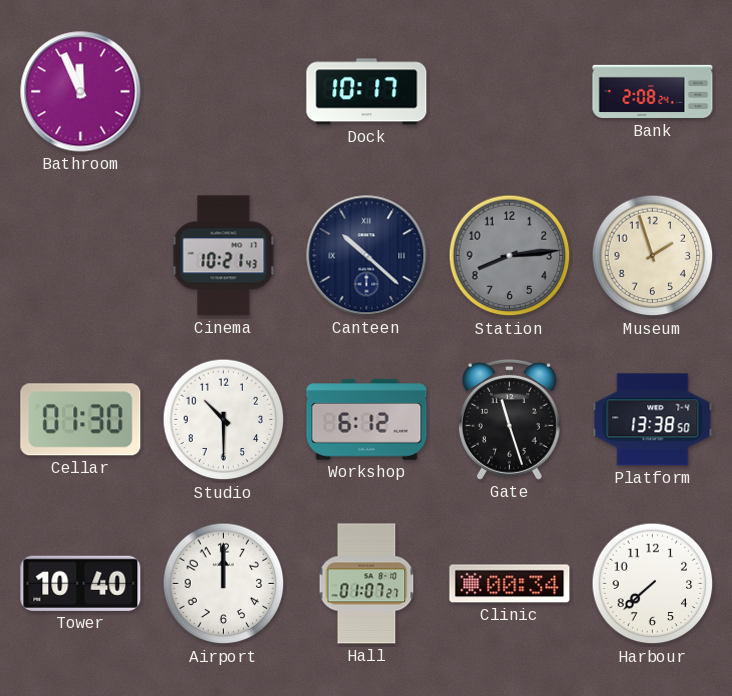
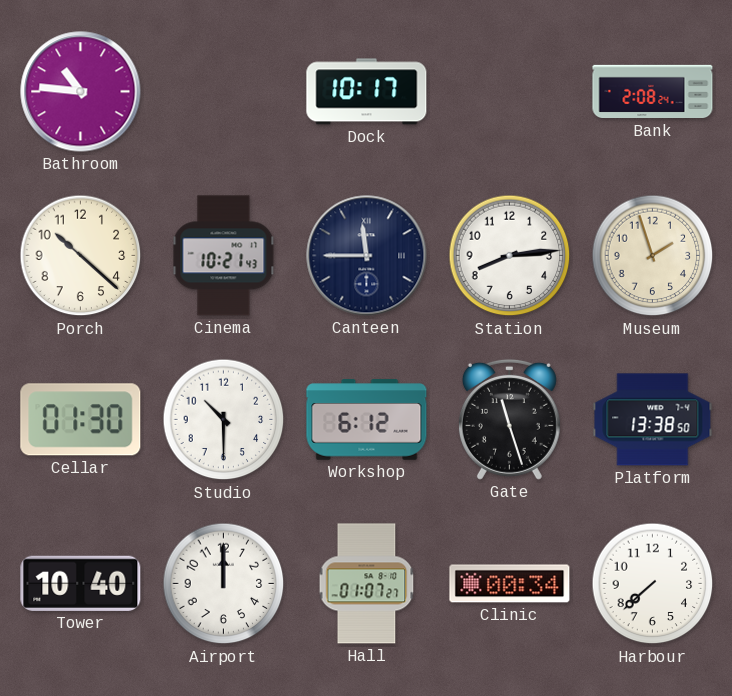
Bathroom: 11:56 -> 10:46
Porch: none -> 10:22
Canteen: 10:22 -> 11:45
Station dial: grey -> white
